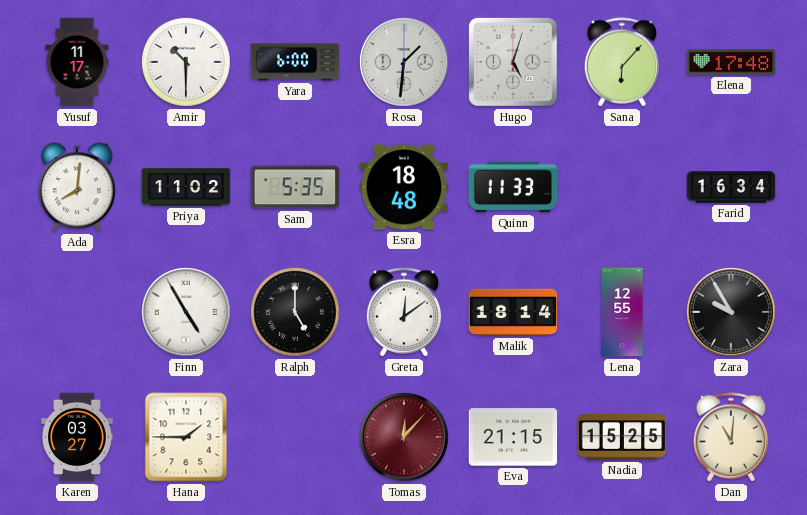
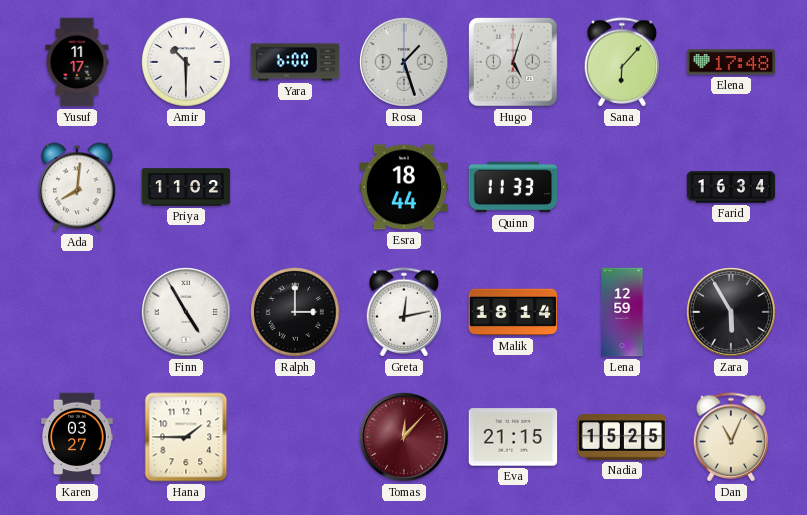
Rosa: 1:31 -> 1:27
Sam: 5:35 -> none
Esra: 18:48 -> 18:44
Ralph: 5:00 -> 3:00
Greta: 12:09 -> 12:13
Lena: 12:55 -> 12:59
Zara: 9:55 -> 5:55
Dan: 11:01 -> 11:04
